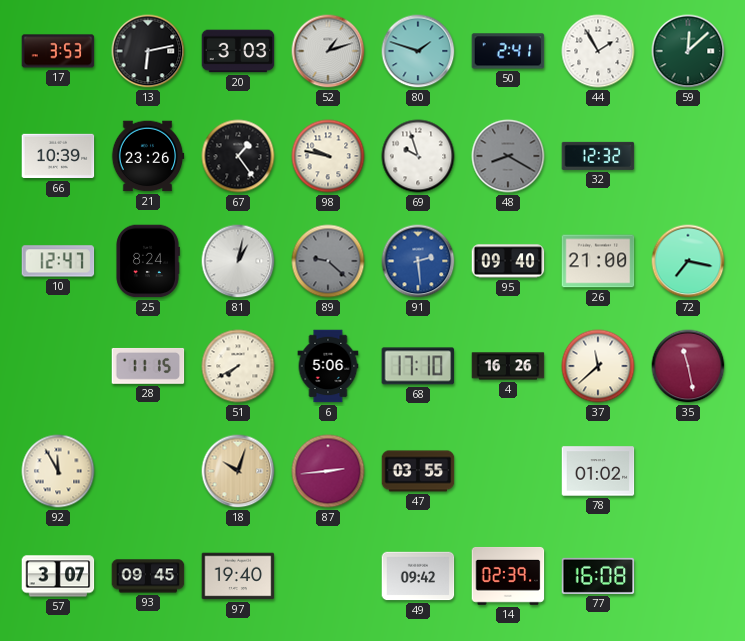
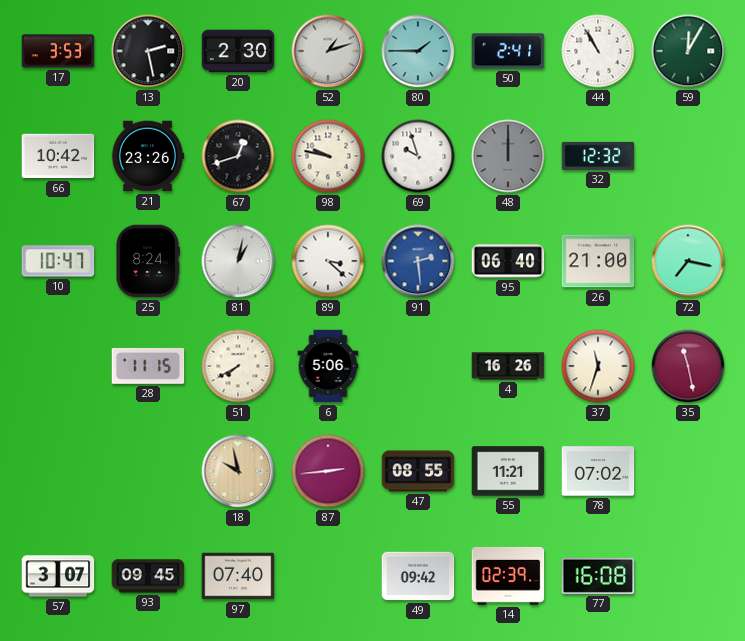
13: 6:13 -> 2:28
20: 3:03 -> 2:30
80: 1:48 -> 1:45
44: 1:55 -> 10:55
59: 12:08 -> 12:05
66: 10:39 -> 10:42
67: 1:24 -> 12:42
48: 8:20 -> 12:00
10: 12:47 -> 10:47
89: 9:22 -> 3:22
89 dial: grey -> white
95: 09:40 -> 06:40
68: 17:10 -> none
37: 11:38 -> 11:33
92: 11:55 -> none
18: 10:03 -> 9:58
47: 03:55 -> 08:55
55: none -> 11:21
78: 01:02 -> 07:02
97: 19:40 -> 07:40
